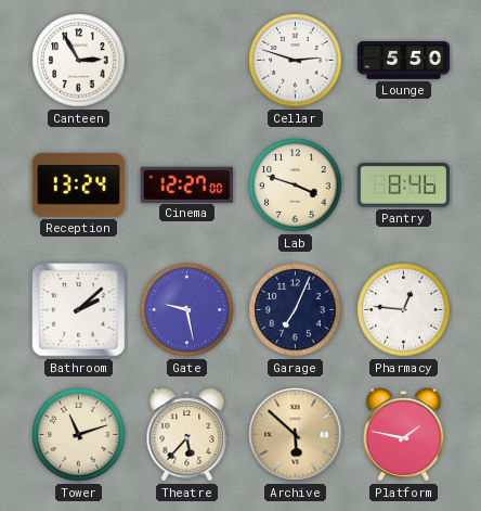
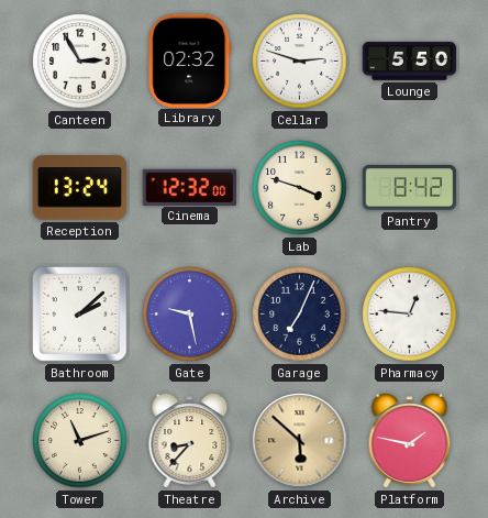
Library: none -> 02:32
Cinema: 12:27 -> 12:32
Pantry: 8:46 -> 8:42
Theatre: 5:37 -> 8:37
